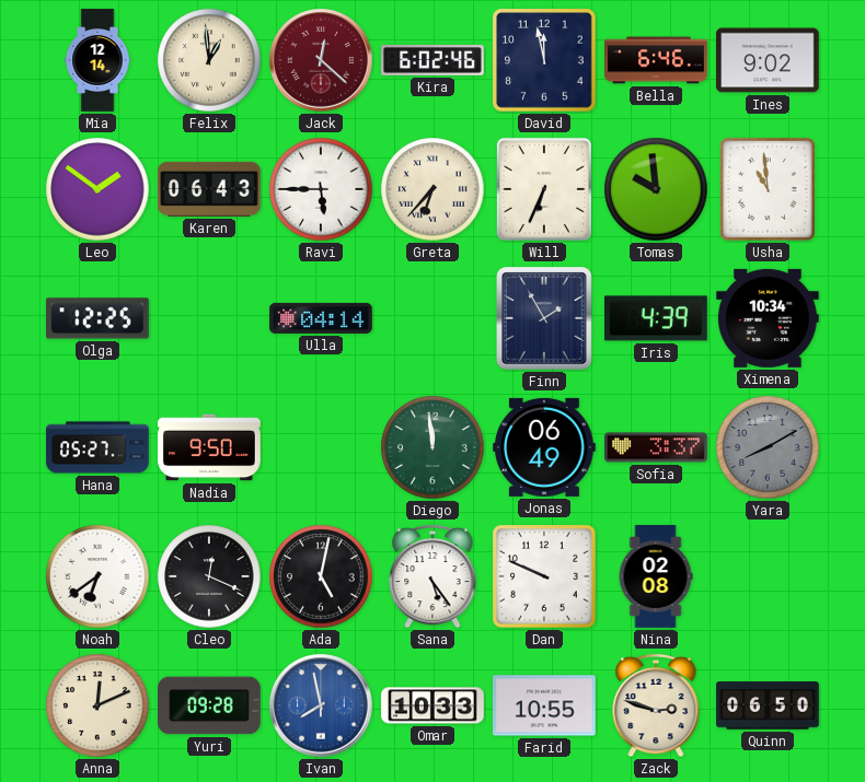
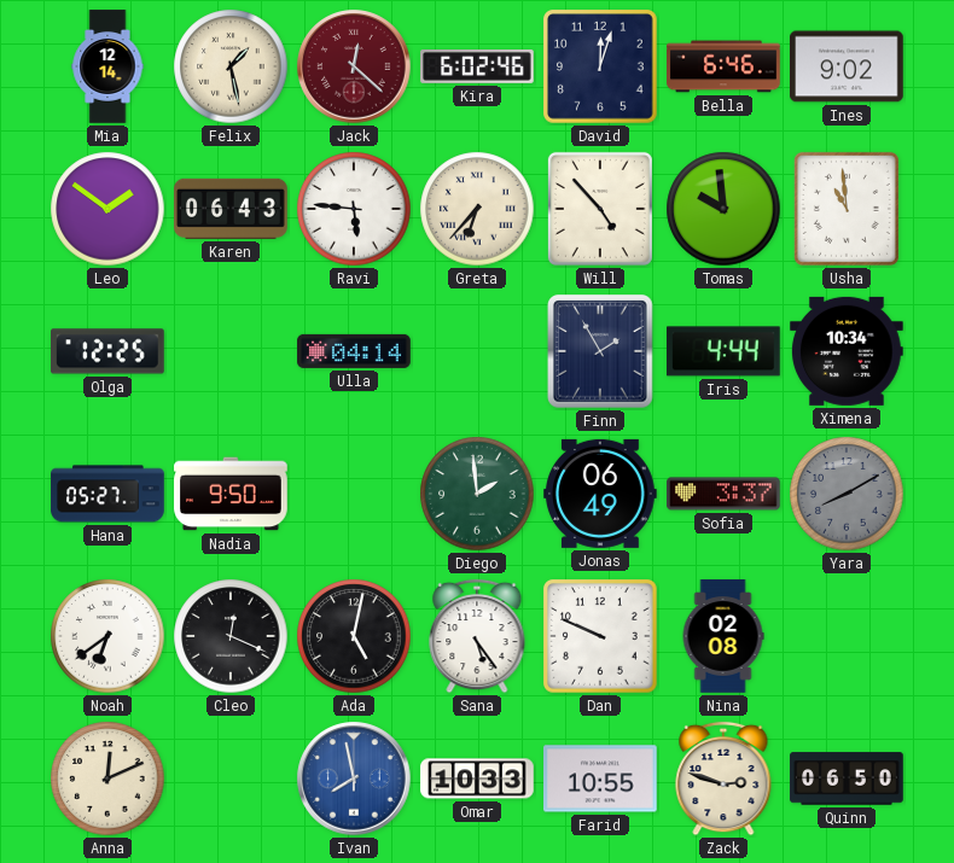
Felix: 12:59 -> 1:28
David: 11:58 -> 12:03
Ravi: 5:45 -> 5:46
Will: 6:34 -> 4:53
Iris: 4:39 -> 4:44
Diego: 11:59 -> 1:59
Yuri: 09:28 -> none
